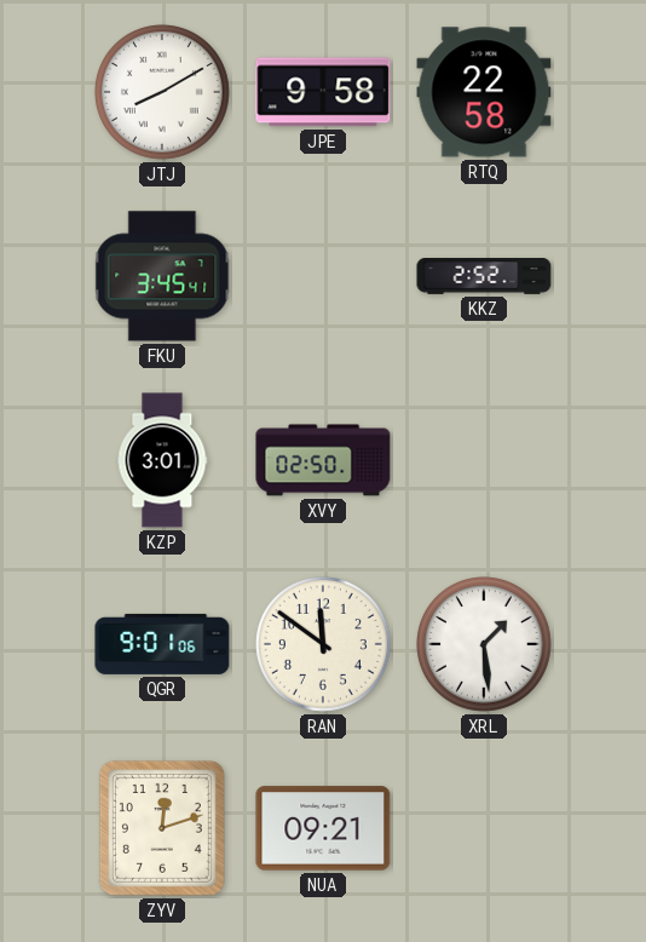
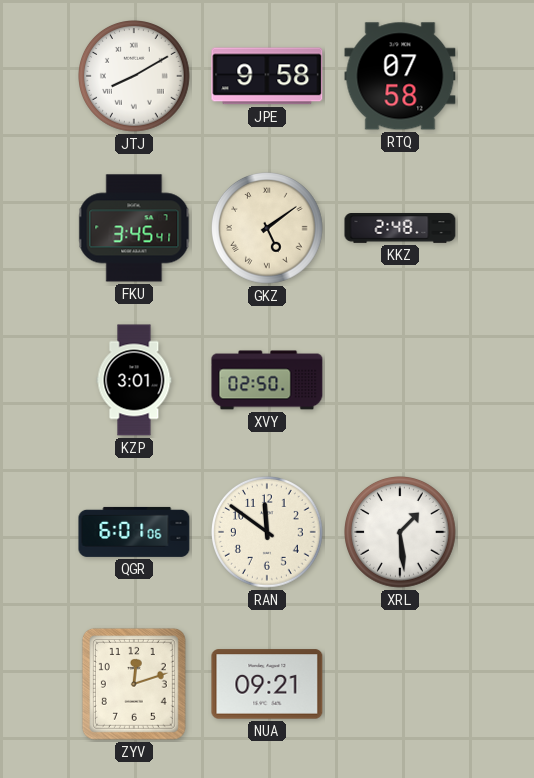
RTQ: 22:58 -> 07:58
GKZ: none -> 5:09
KKZ: 2:52 -> 2:48
QGR: 9:01 -> 6:01
